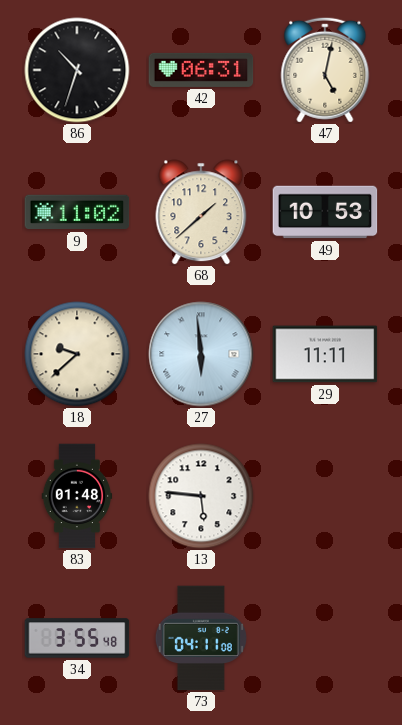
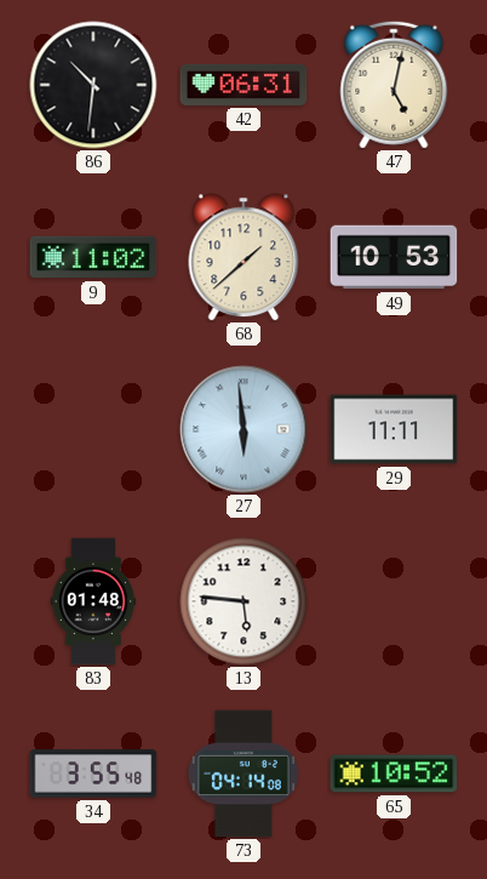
86: 10:33 -> 10:31
18: 9:38 -> none
73: 04:11 -> 04:14
65: none -> 10:52
